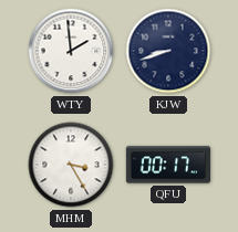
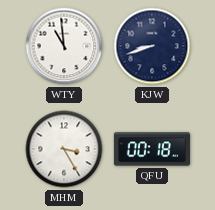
WTY: 1:59 -> 10:59
QFU: 00:17 -> 00:18
